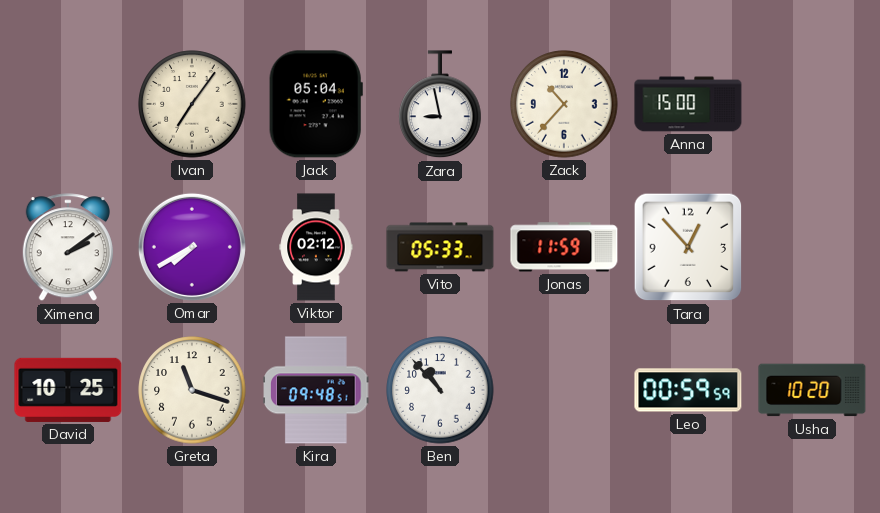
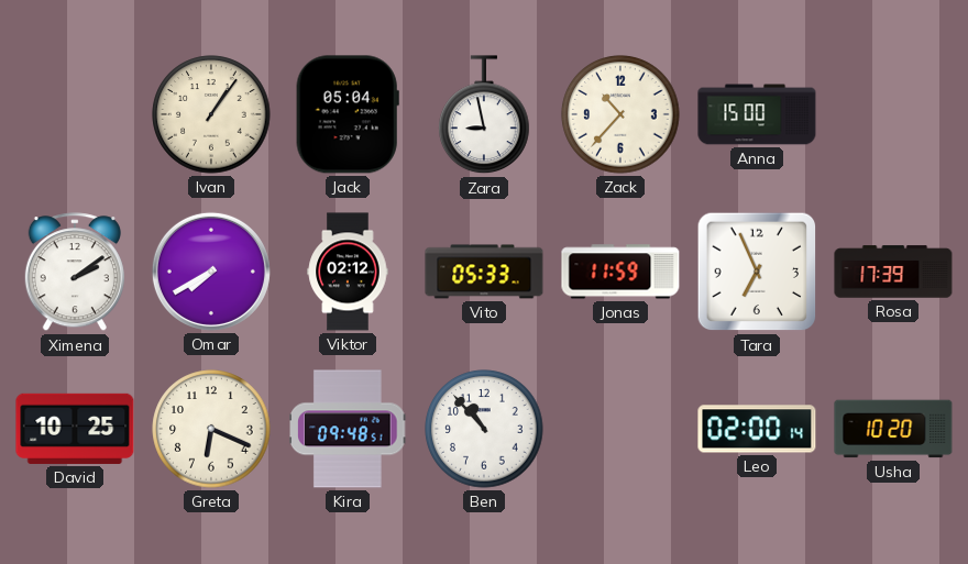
Ivan: 7:06 -> 1:06
Tara: 12:53 -> 6:56
Rosa: none -> 17:39
Greta: 11:18 -> 6:19
Leo: 00:59 -> 02:00
